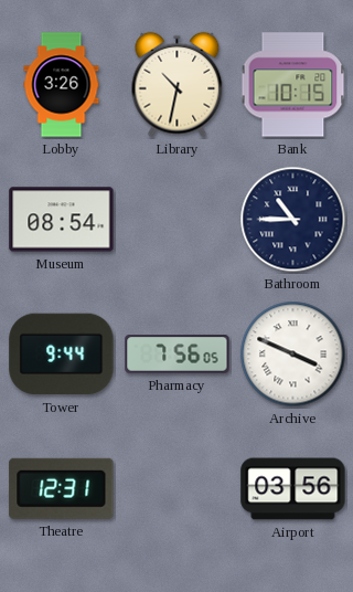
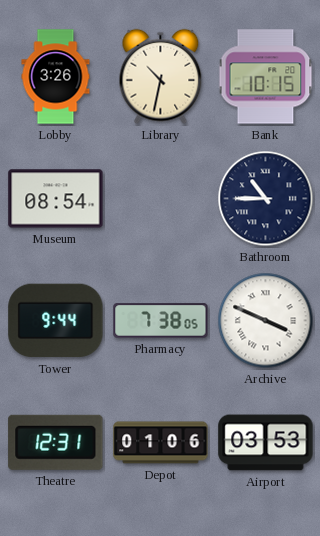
Pharmacy: 7:56 -> 7:38
Depot: none -> 01:06
Airport: 03:56 -> 03:53
